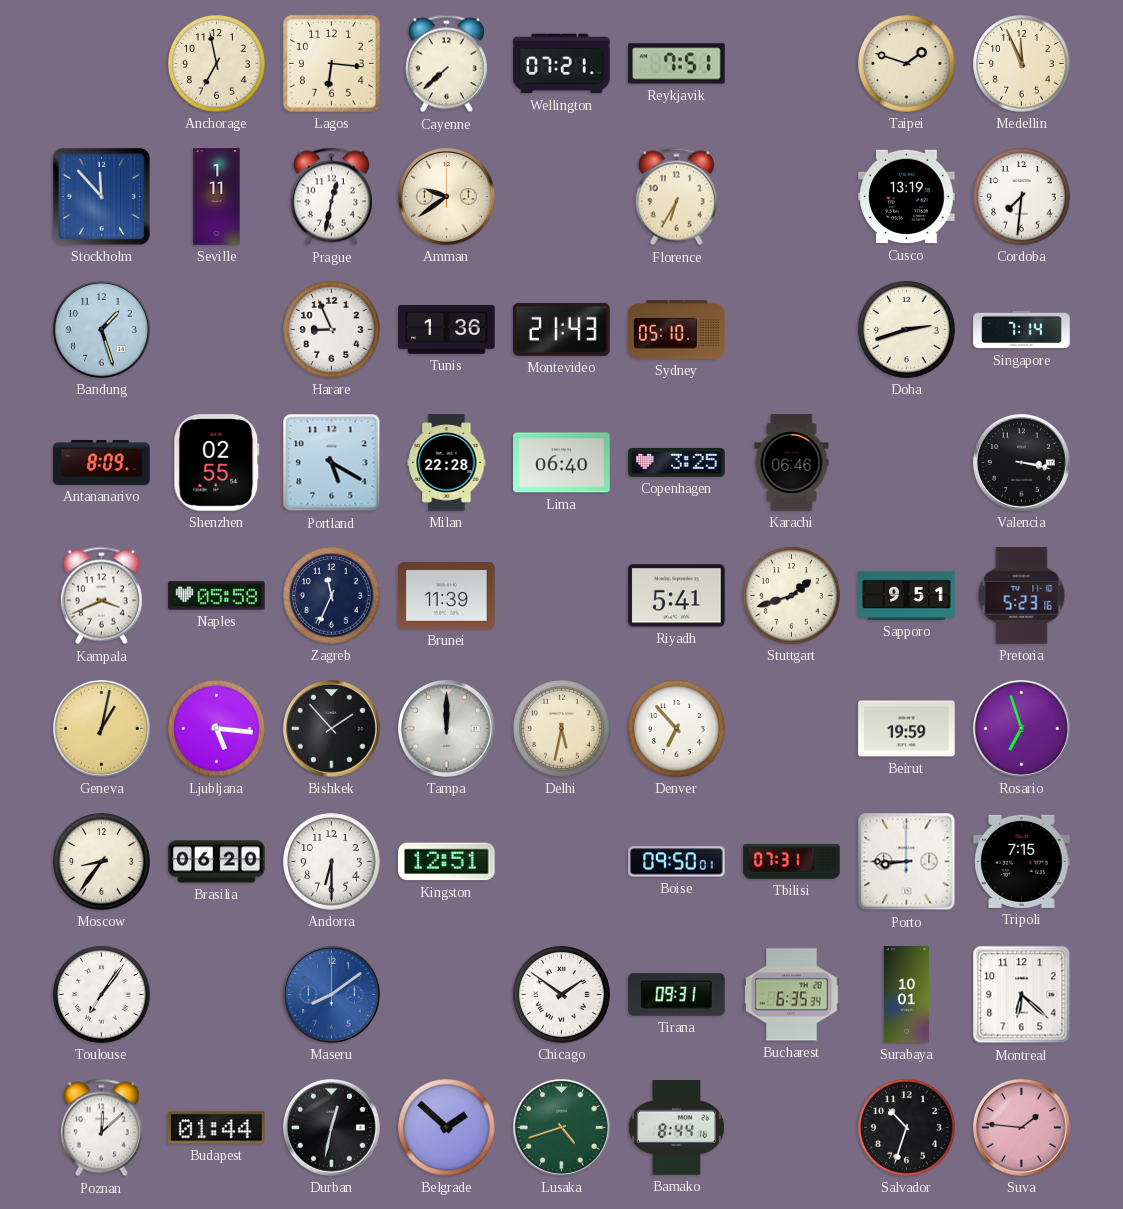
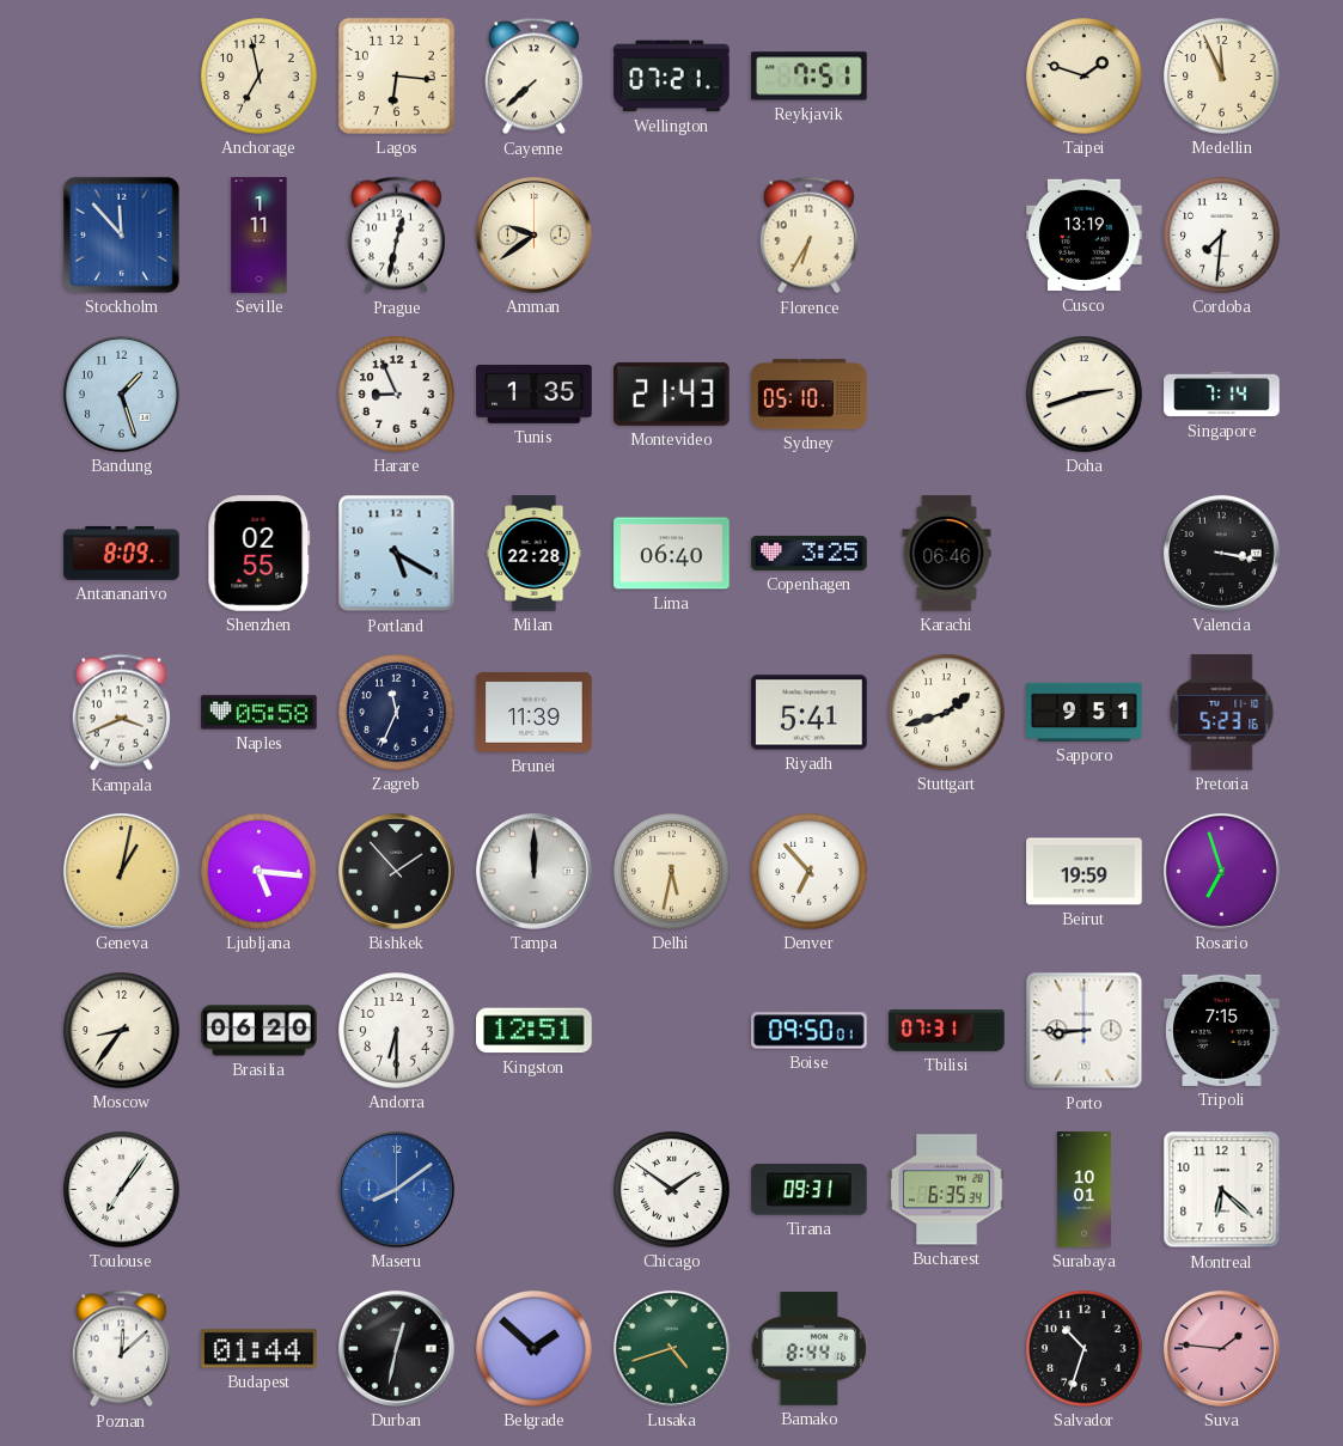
Tunis: 1:36 -> 1:35
